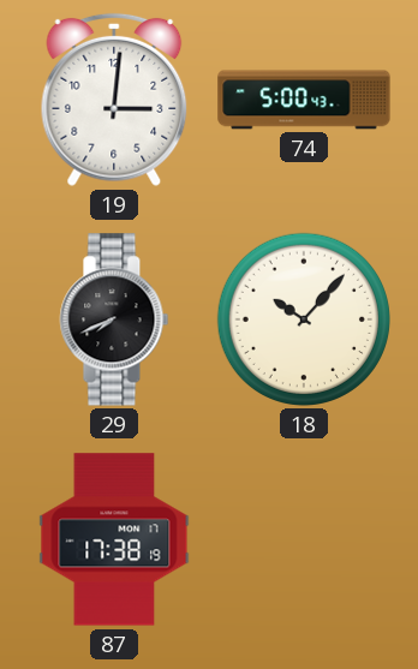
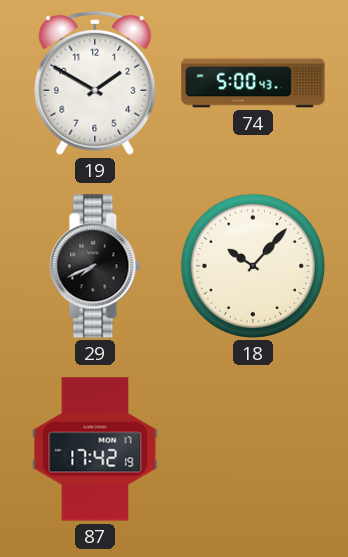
19: 3:01 -> 1:50
87: 17:38 -> 17:42
